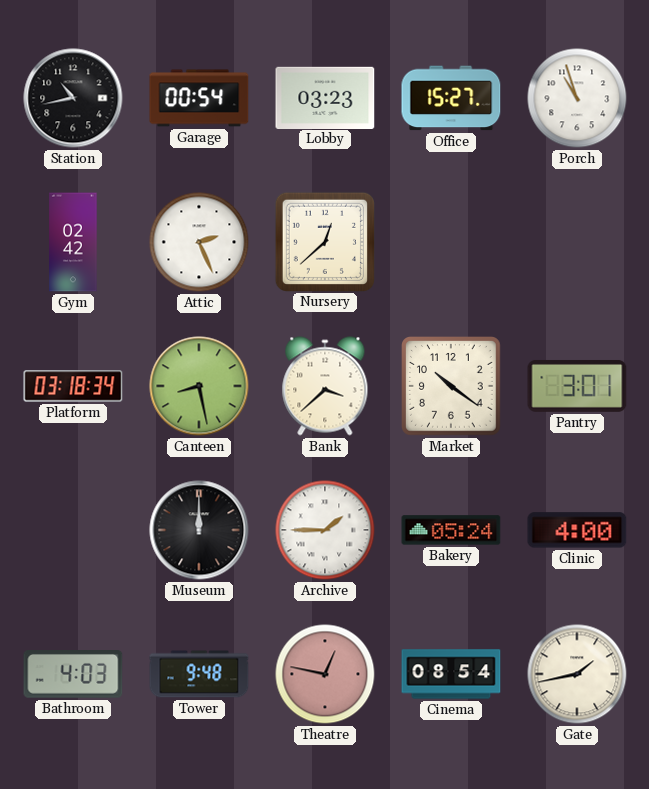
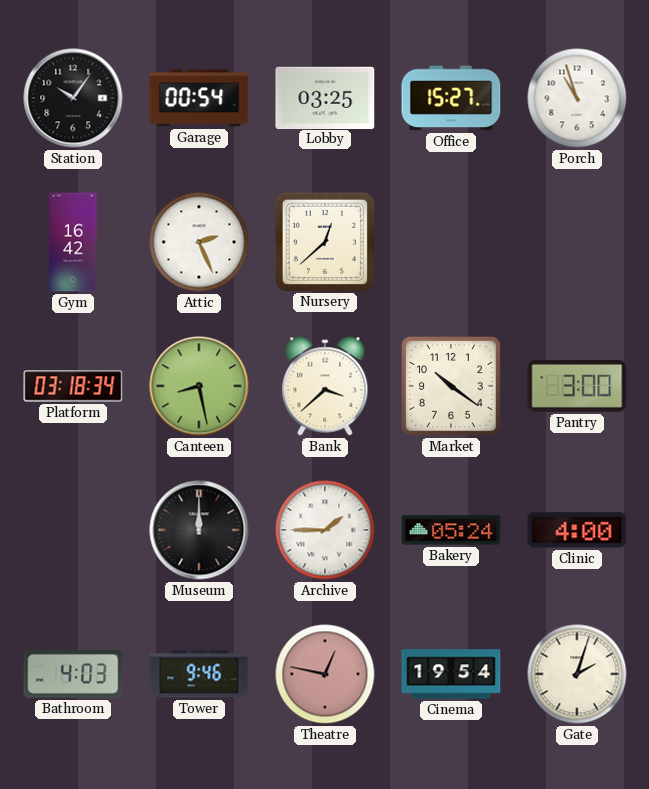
Station: 10:43 -> 10:06
Lobby: 03:23 -> 03:25
Gym: 02:42 -> 16:42
Pantry: 3:01 -> 3:00
Tower: 9:48 -> 9:46
Cinema: 08:54 -> 19:54
Gate: 1:43 -> 2:03
